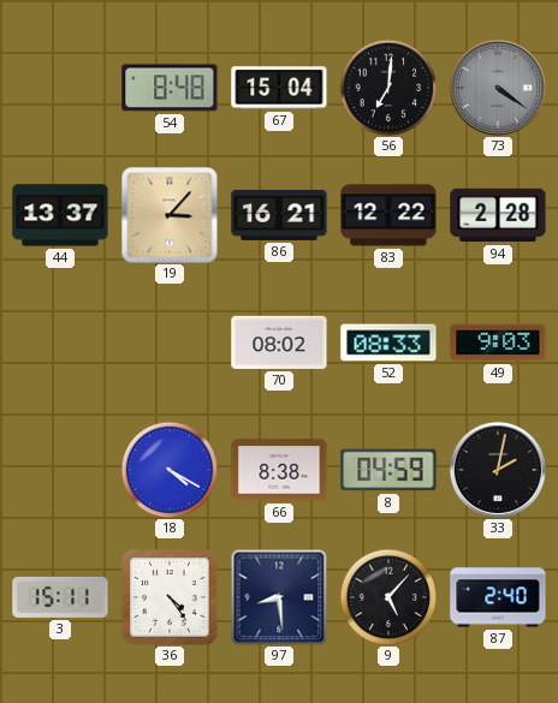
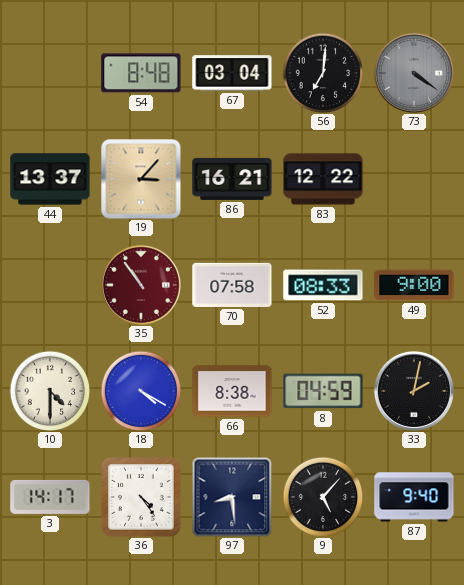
67: 15:04 -> 03:04
94: 2:28 -> none
35: none -> 10:54
70: 08:02 -> 07:58
49: 9:03 -> 9:00
10: none -> 4:30
3: 15:11 -> 14:17
87: 2:40 -> 9:40
